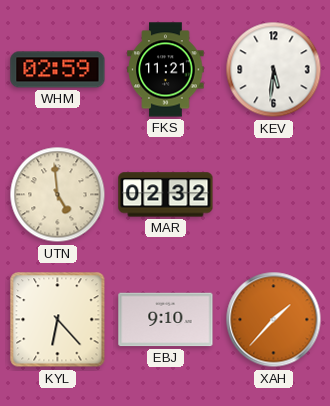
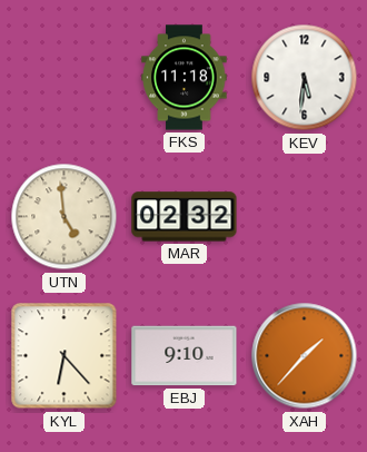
WHM: 02:59 -> none
FKS: 11:21 -> 11:18
